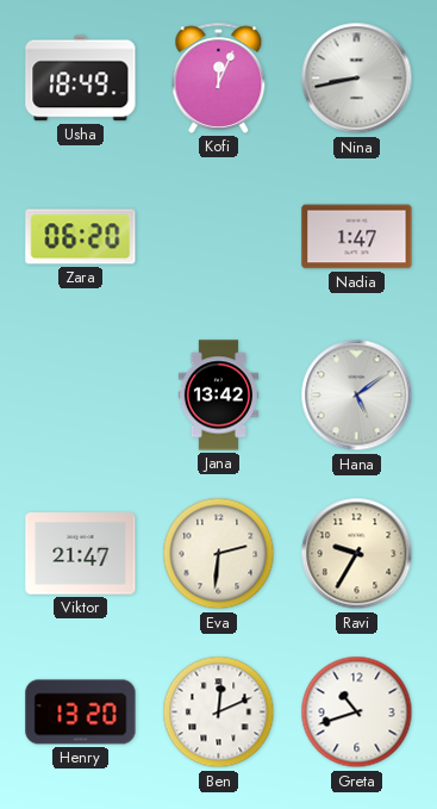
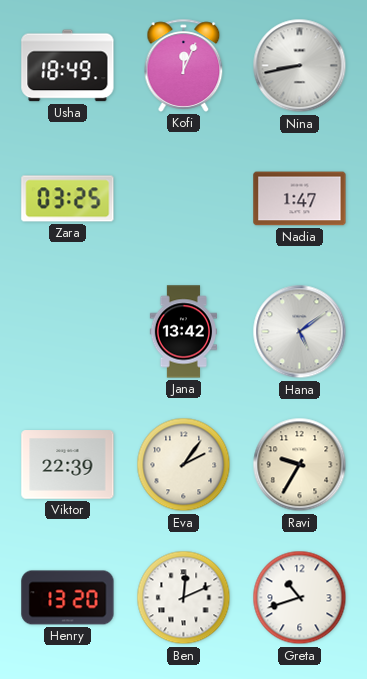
Zara: 06:20 -> 03:25
Viktor: 21:47 -> 22:39
Eva: 2:31 -> 2:06
